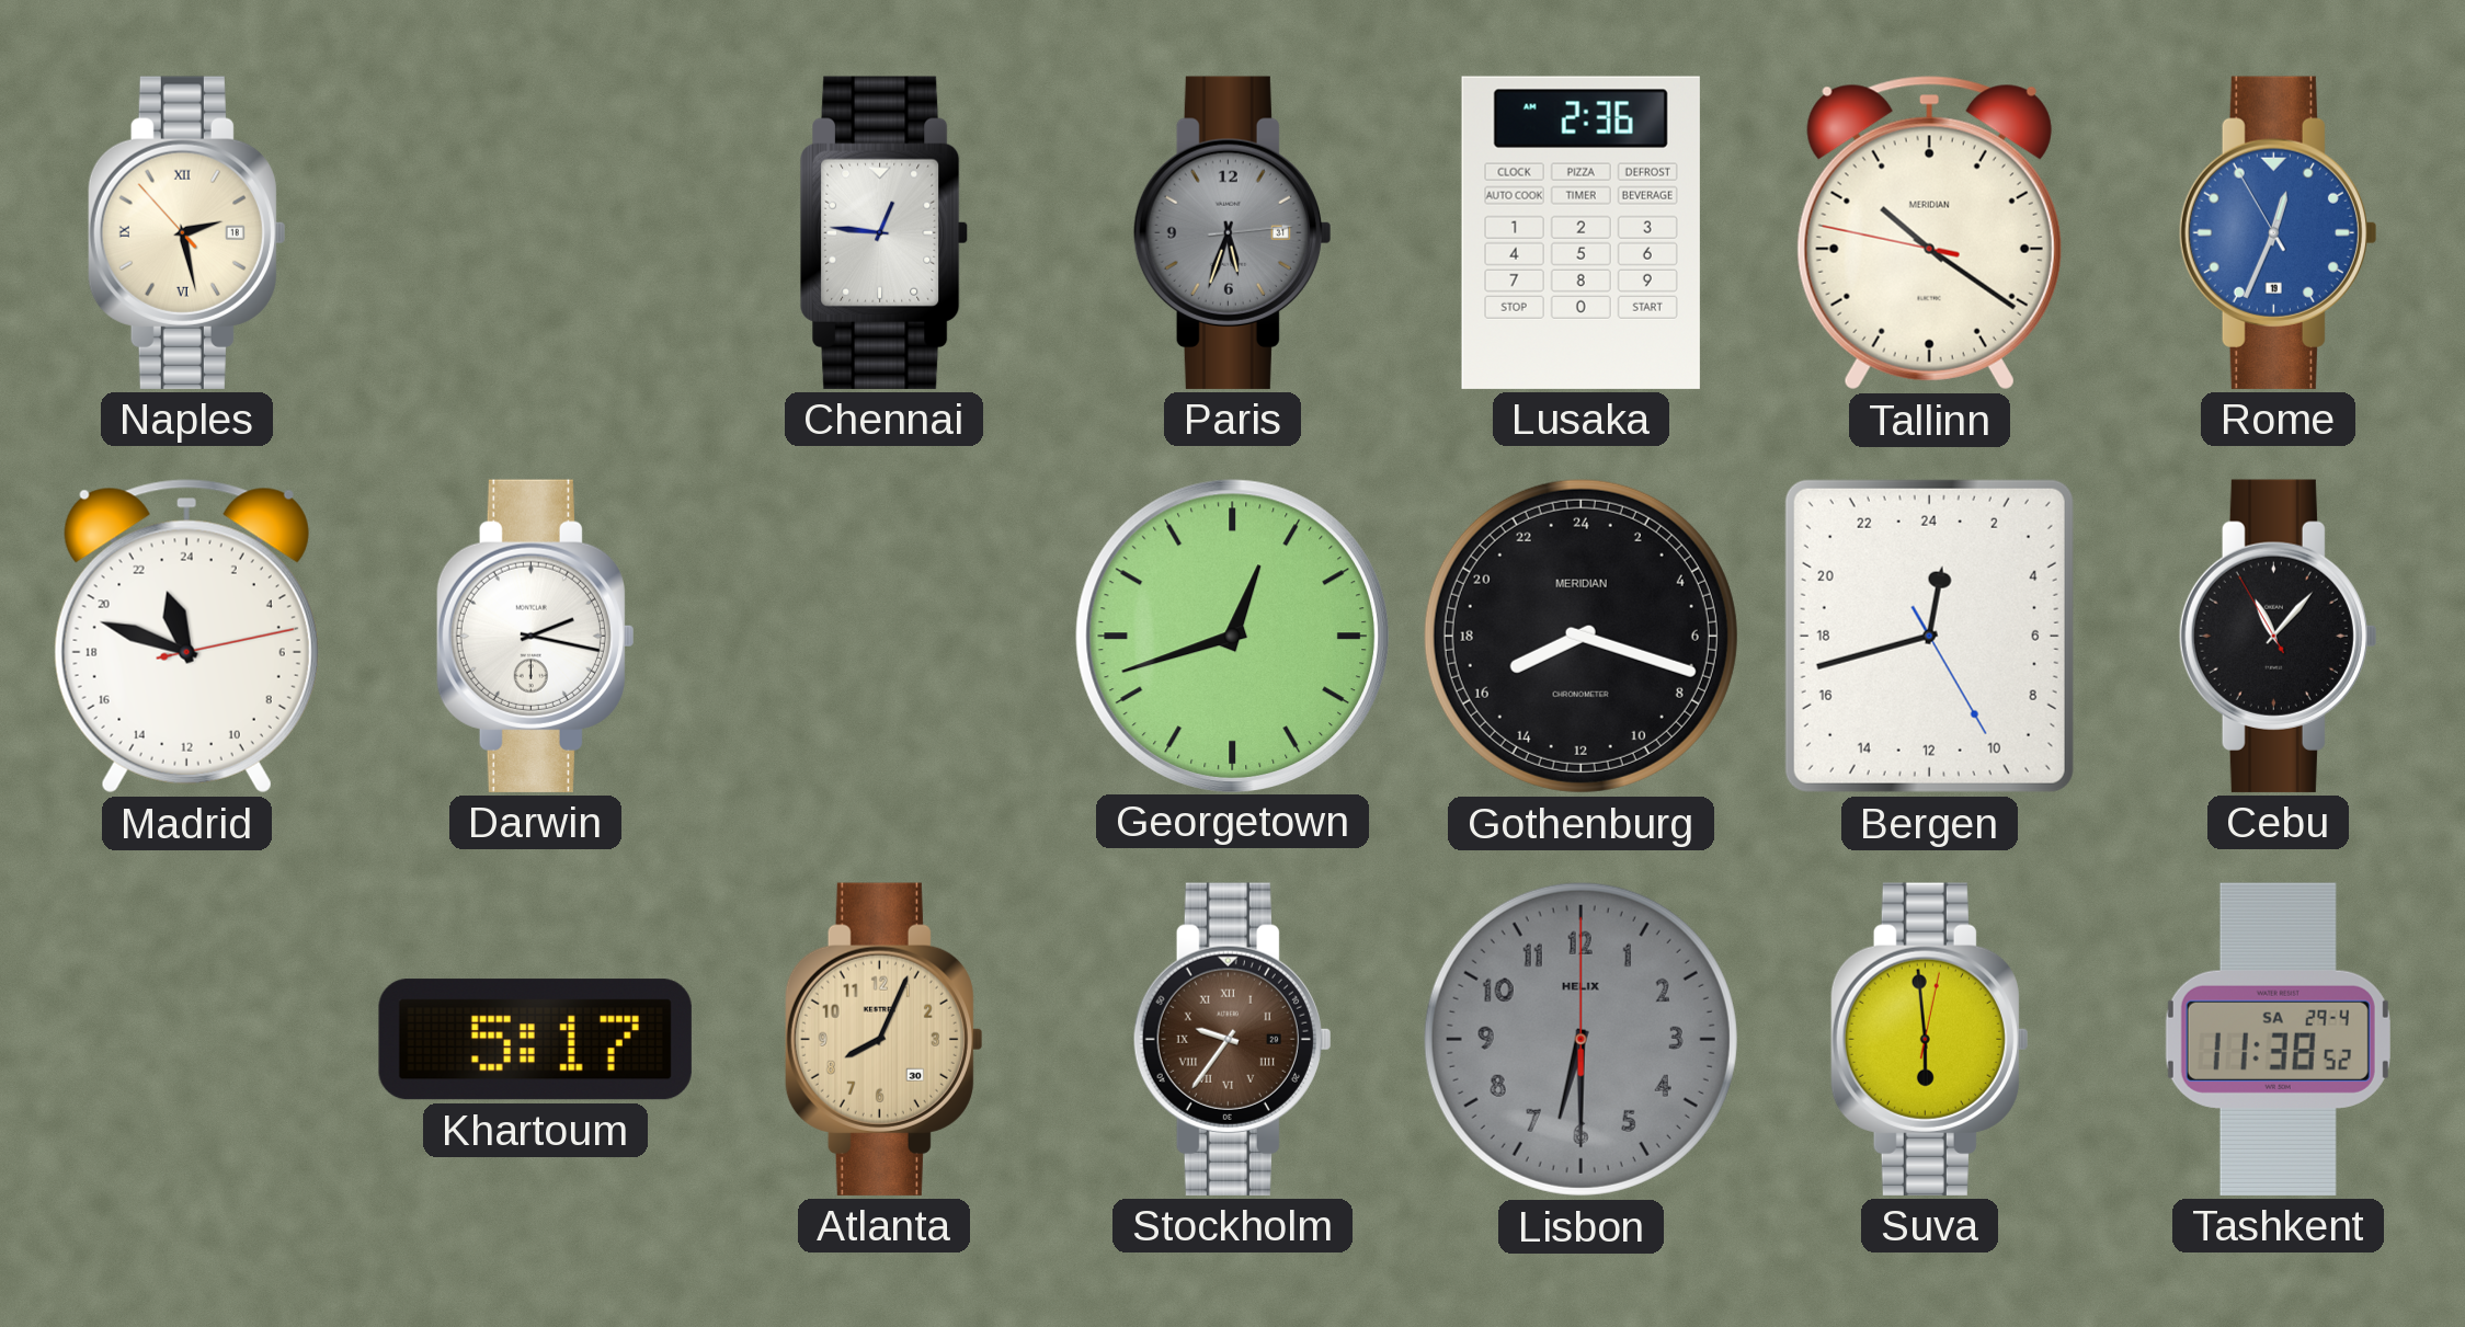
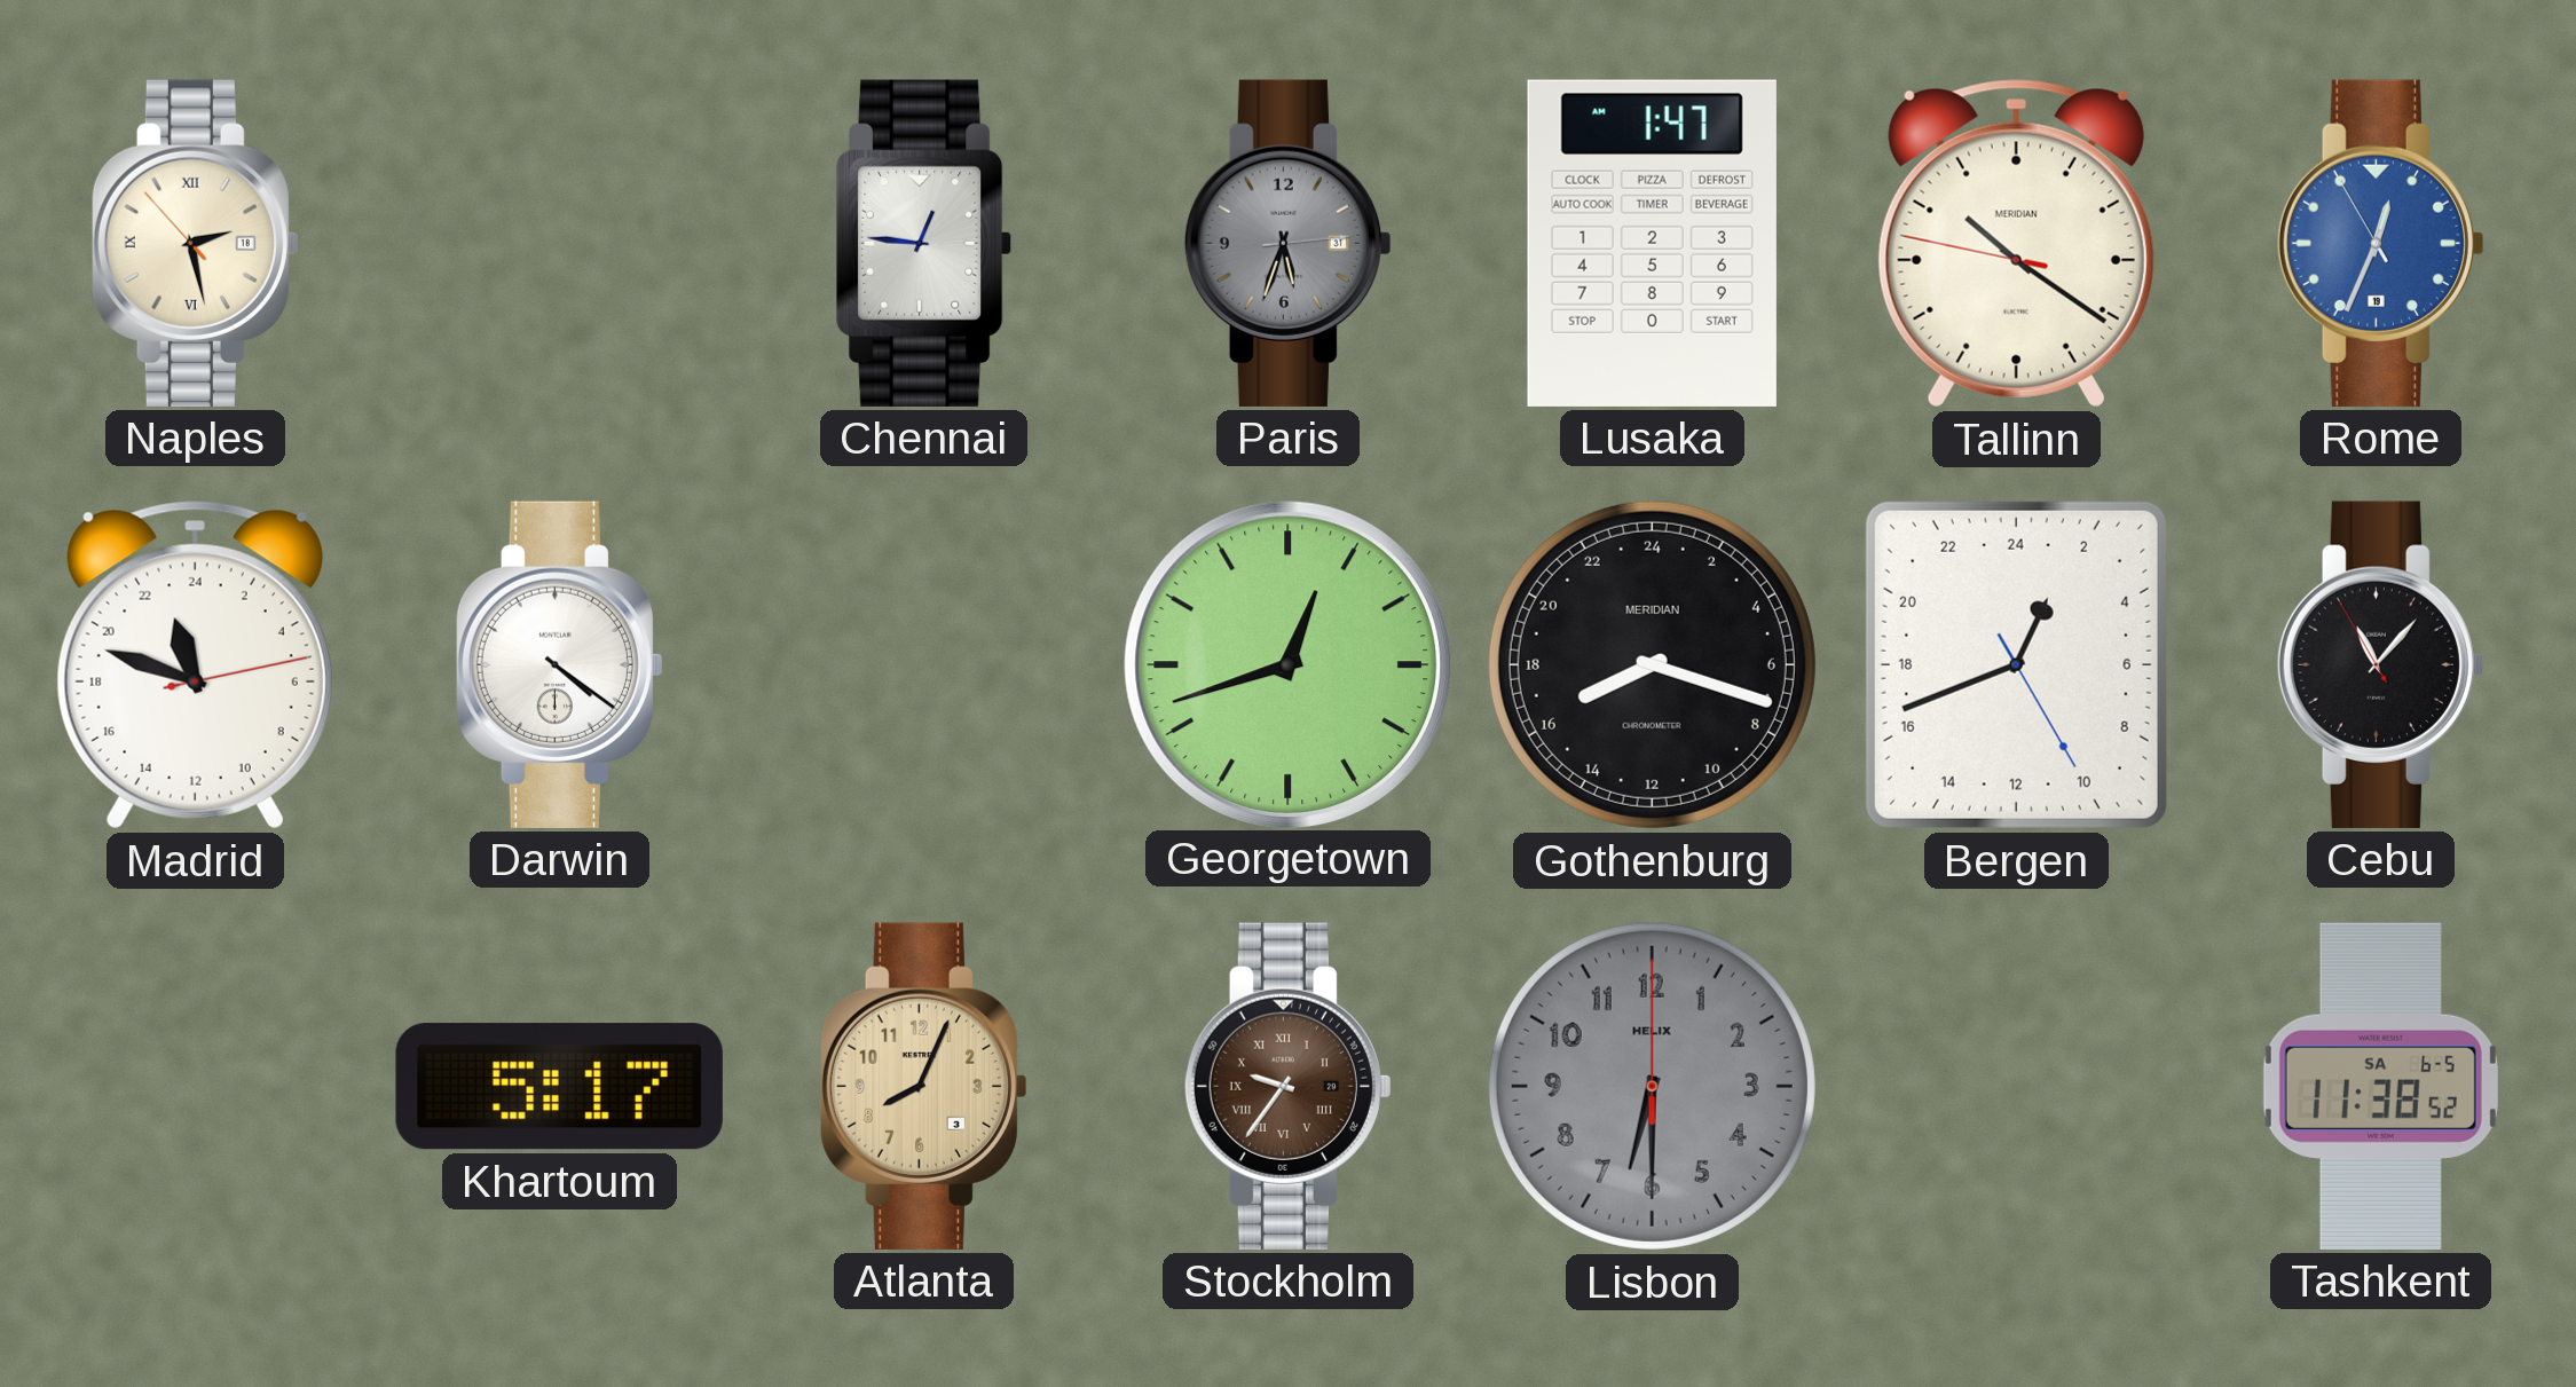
Lusaka: 2:36 -> 1:47
Darwin: 2:17 -> 4:21
Bergen: 0:42 -> 1:41
Atlanta date: 30 -> 3
Suva: 5:59 -> none
Tashkent date: SA 29-4 -> SA 6-5
